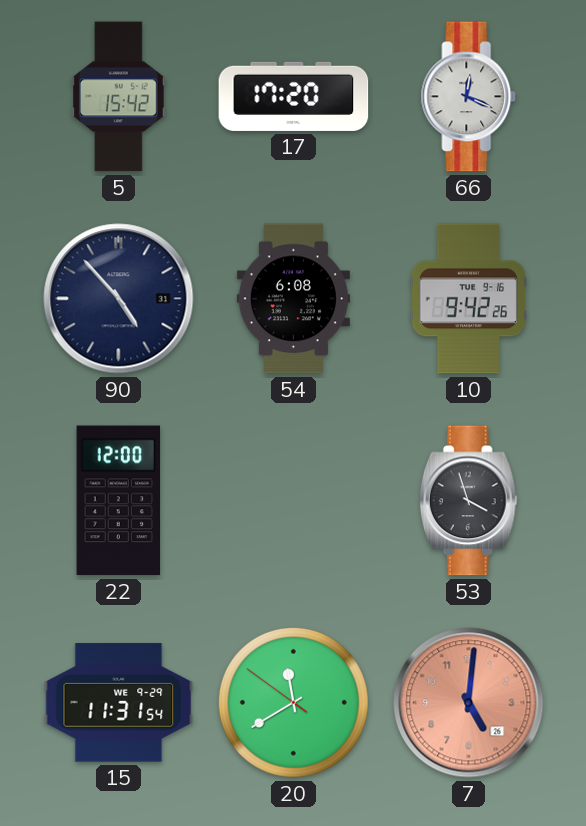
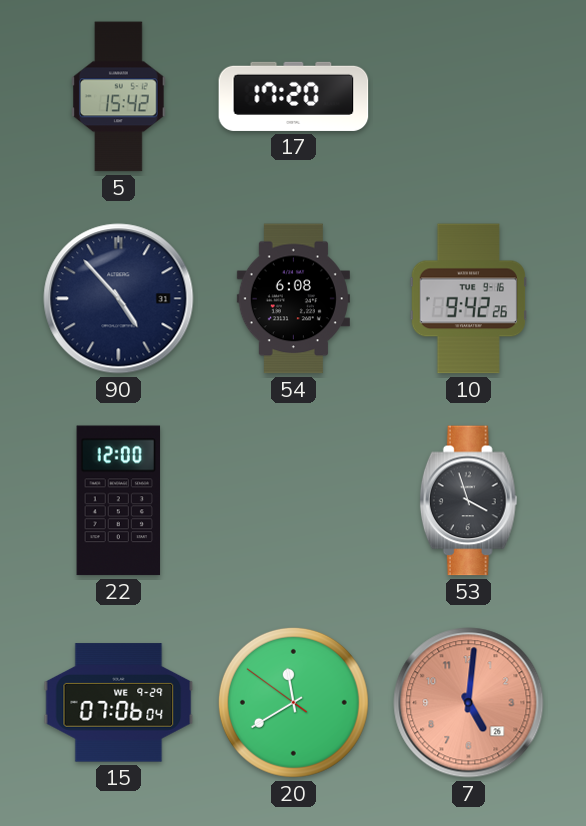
66: 12:19 -> none
15: 11:31 -> 07:06
